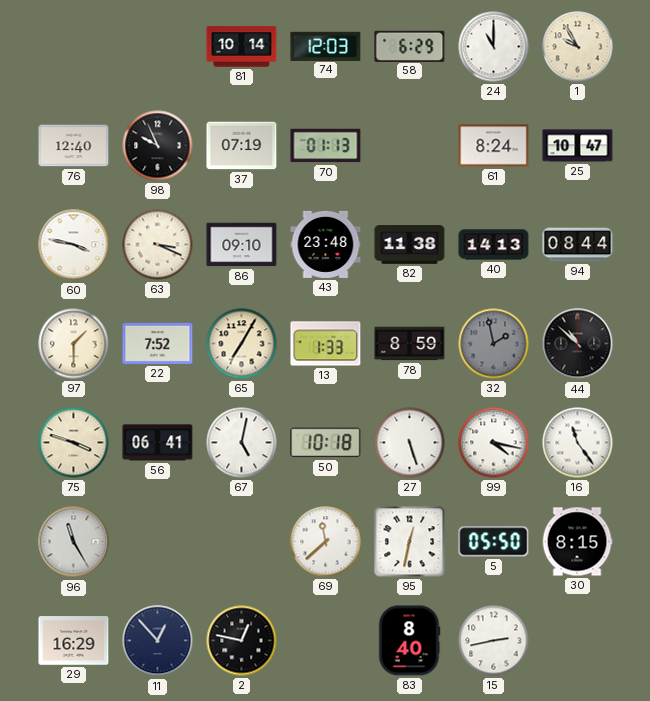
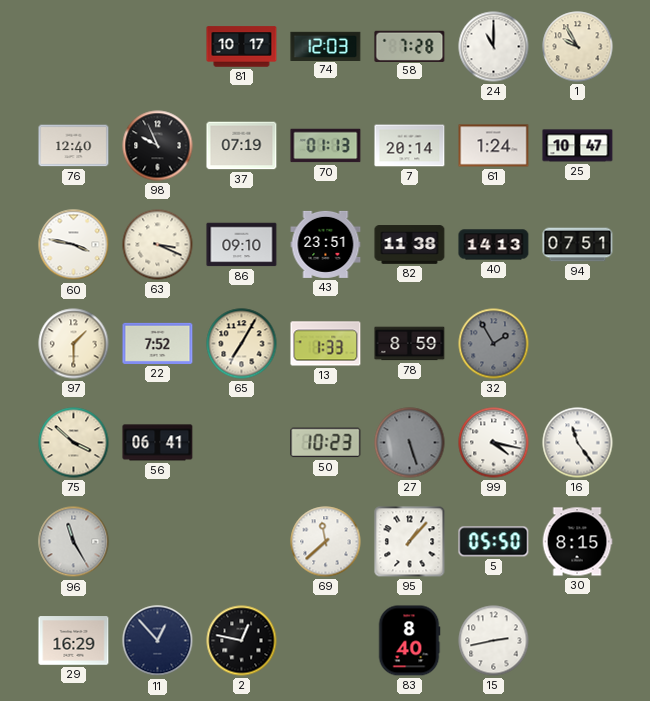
81: 10:14 -> 10:17
58: 6:29 -> 7:28
7: none -> 20:14
61: 8:24 -> 1:24
43: 23:48 -> 23:51
94: 08:44 -> 07:51
32: 1:58 -> 1:55
44: 10:52 -> none
75: 3:48 -> 3:52
67: 5:02 -> none
50: 10:18 -> 10:23
27 dial: white -> grey
95: 12:32 -> 1:07
